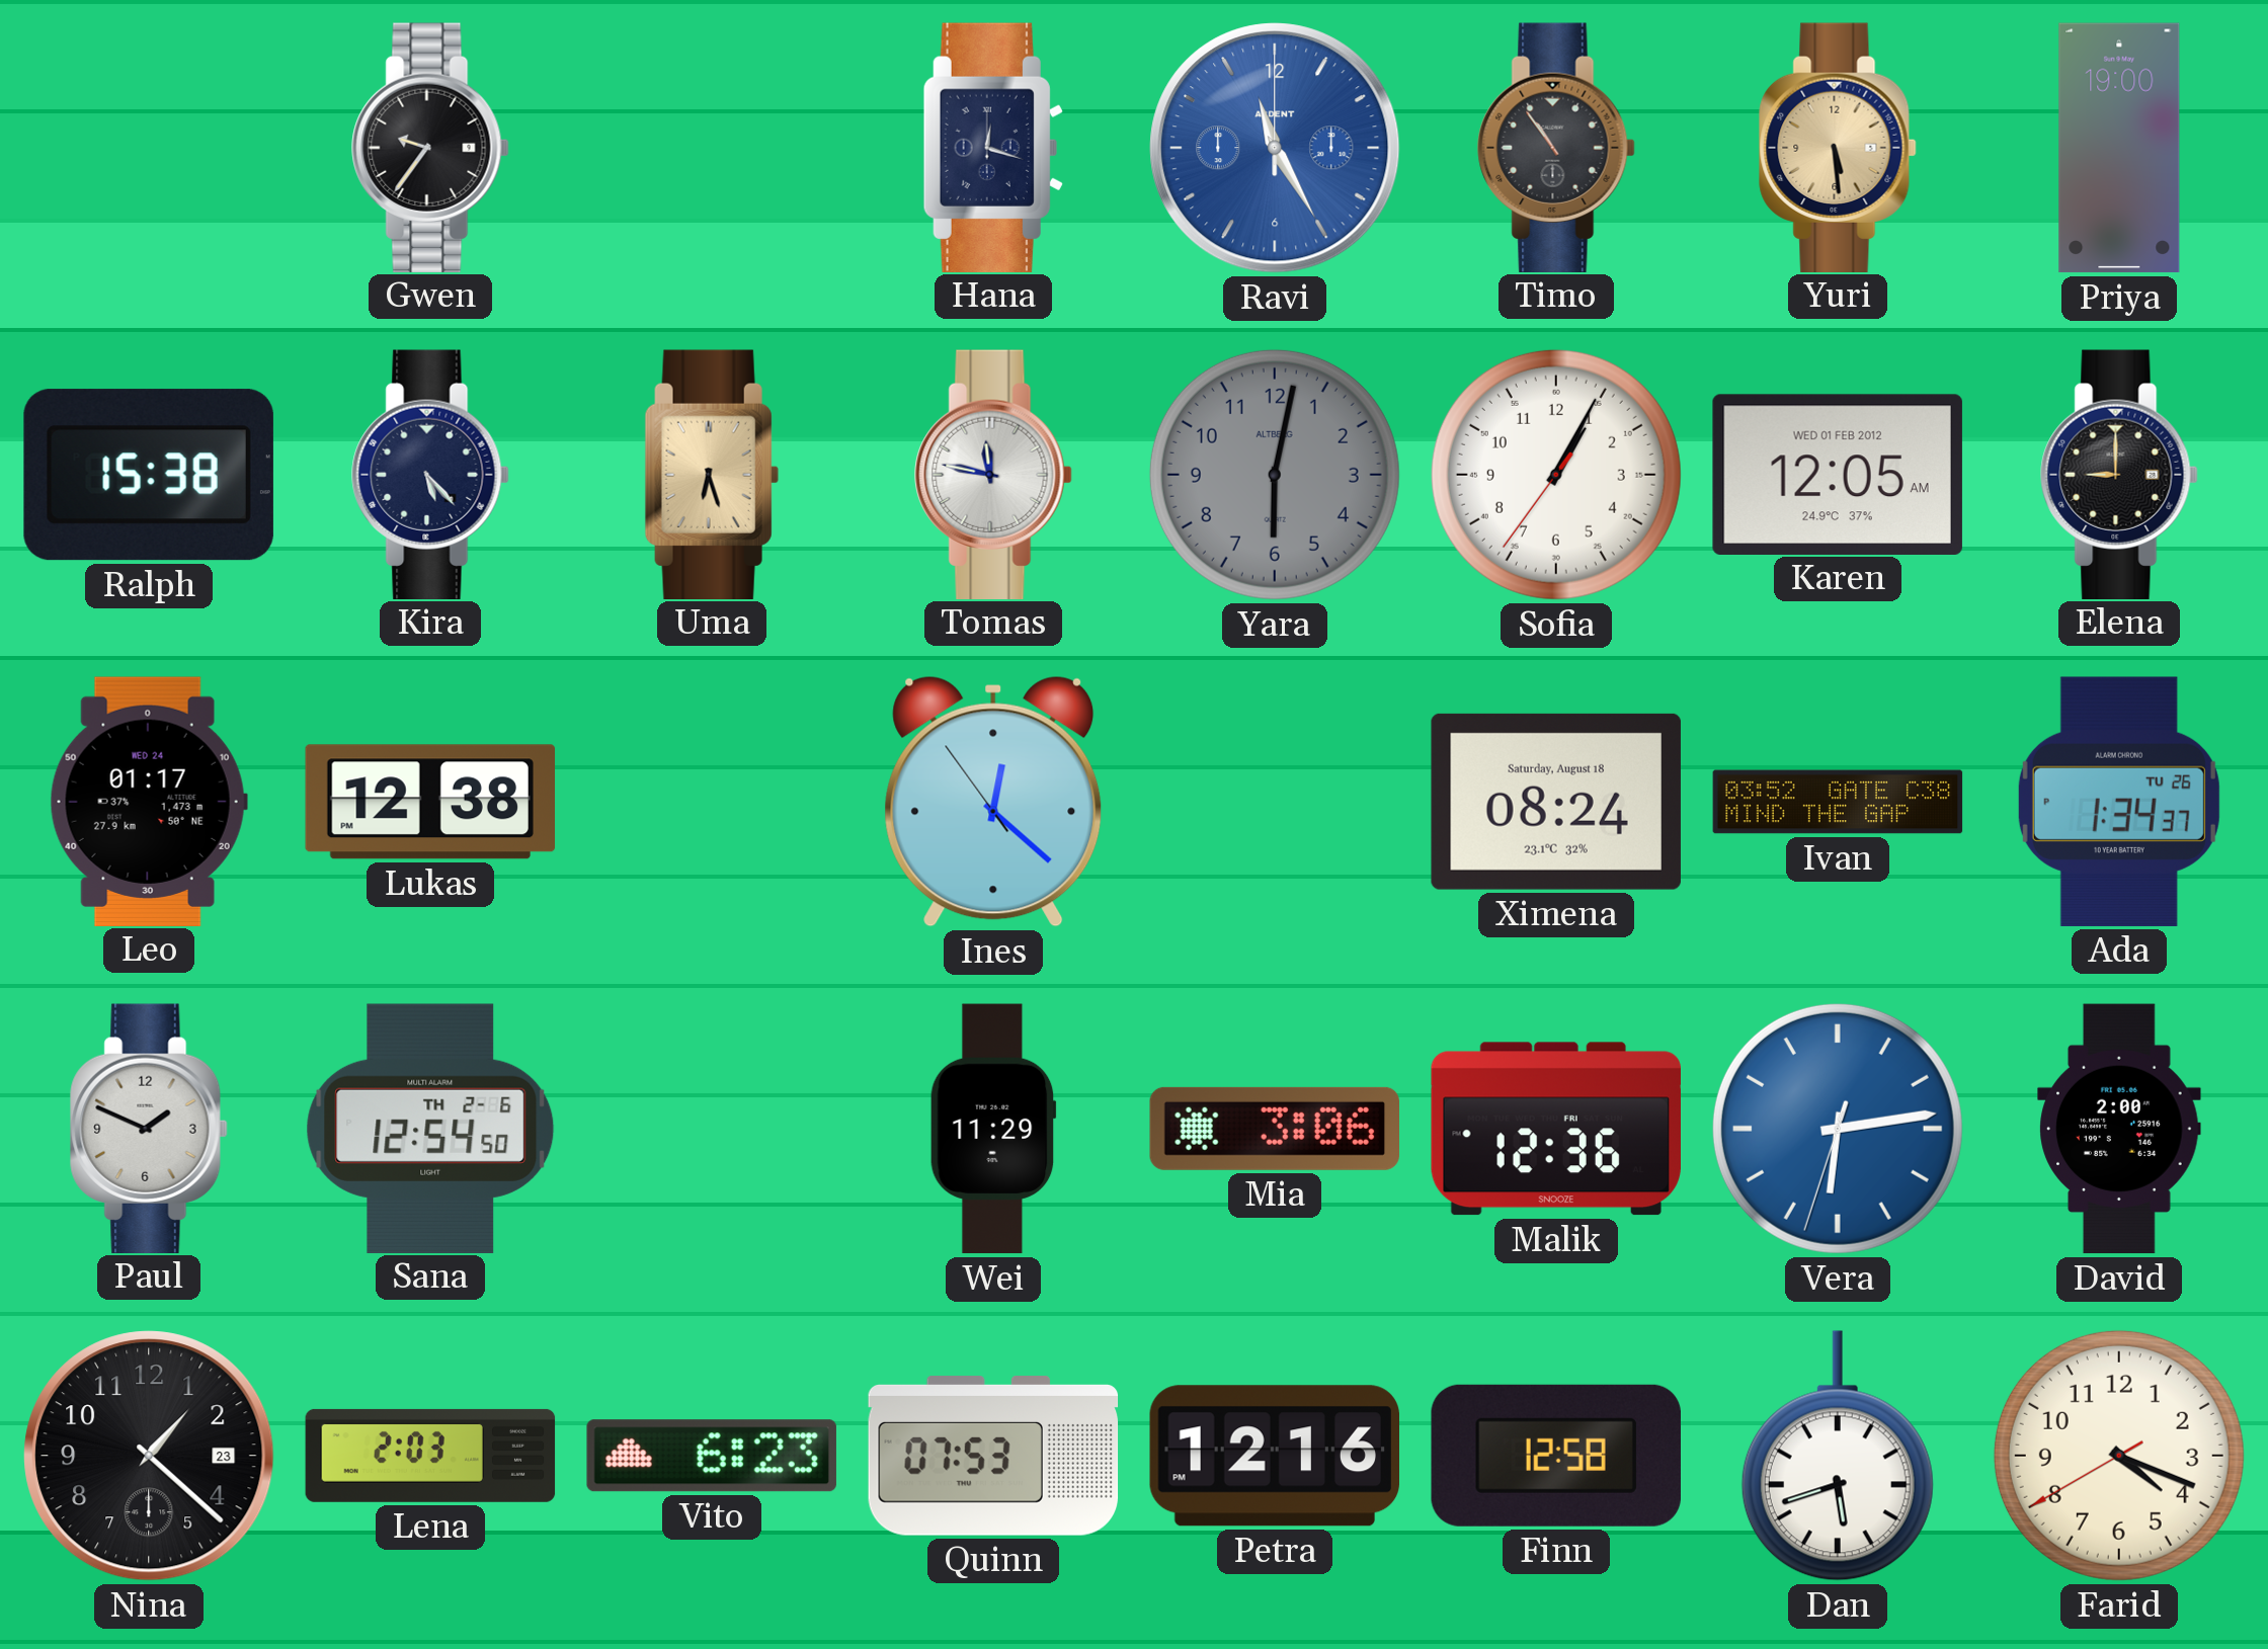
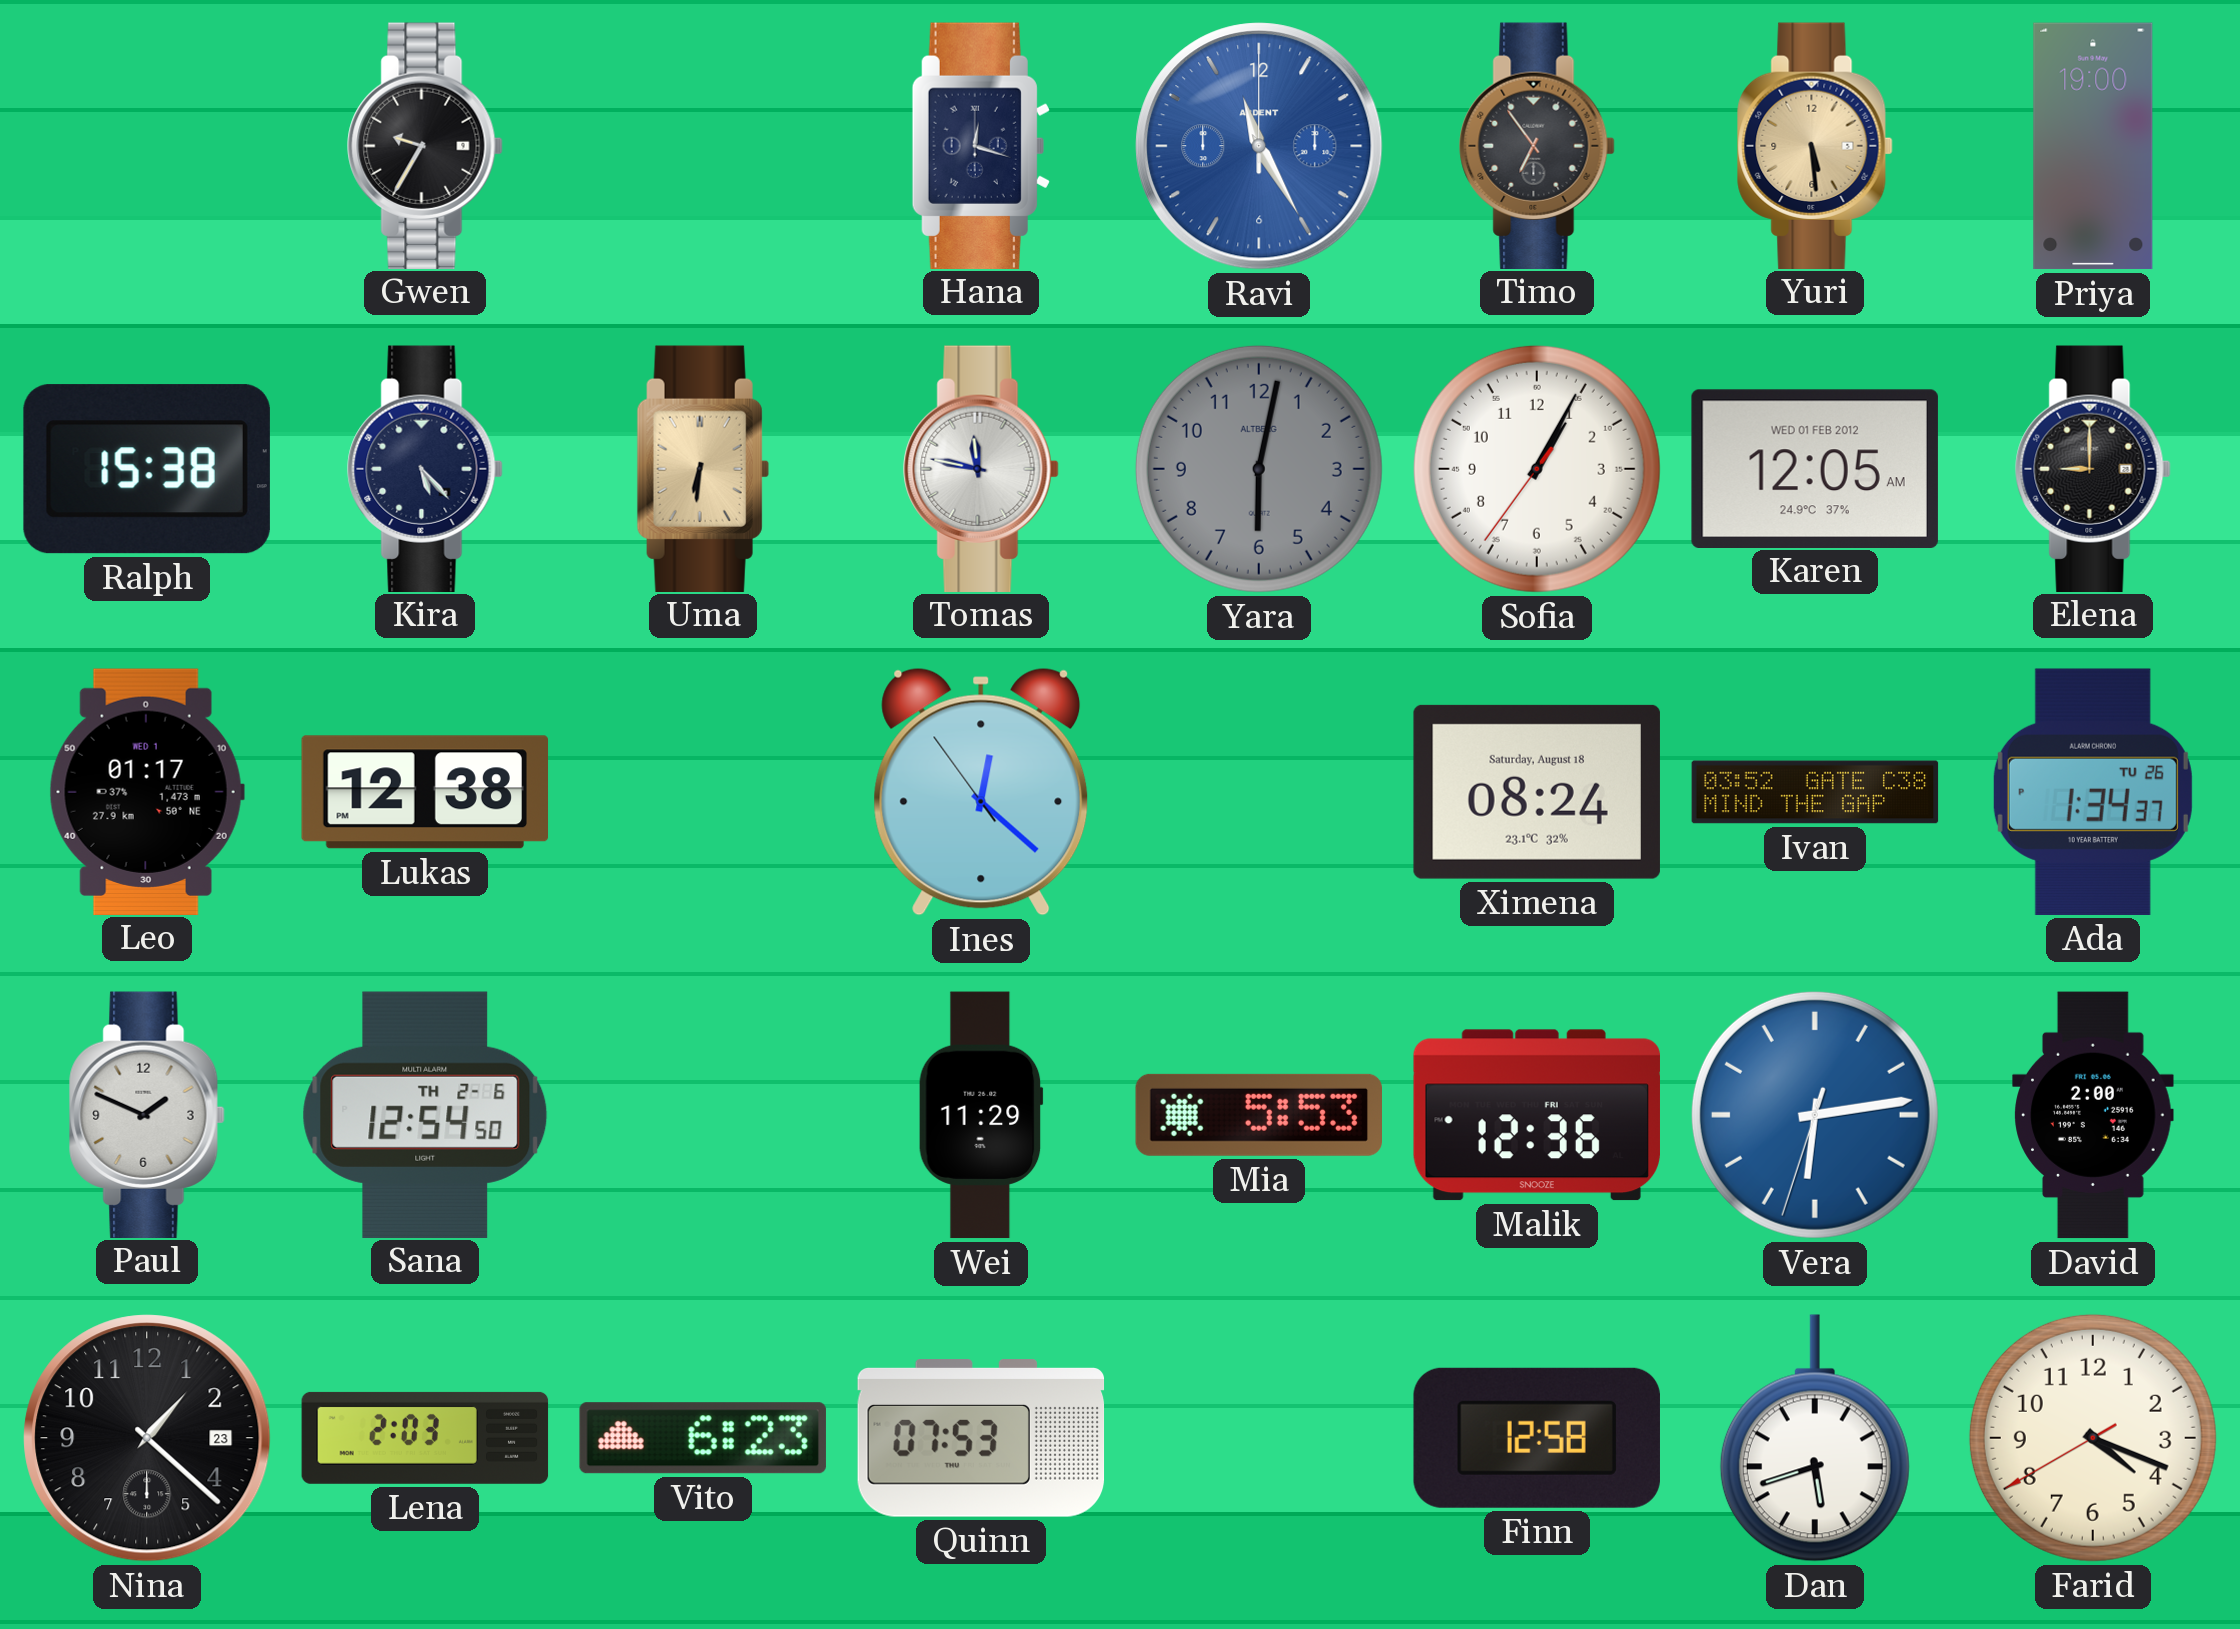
Gwen: 9:36 -> 9:35
Timo: 10:54 -> 6:54
Uma: 6:27 -> 6:31
Leo date: WED 24 -> WED 1
Mia: 3:06 -> 5:53
Petra: 12:16 -> none
